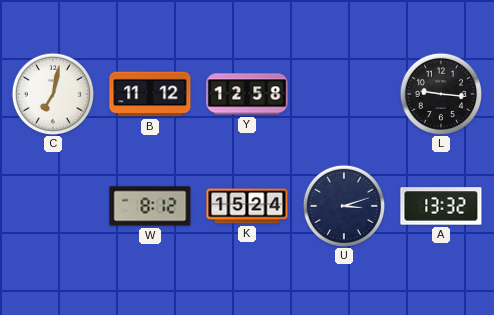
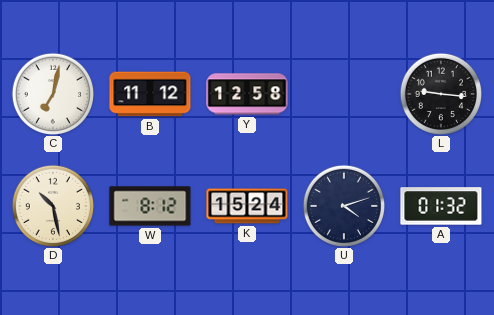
D: none -> 10:28
U: 3:12 -> 4:12
A: 13:32 -> 01:32
